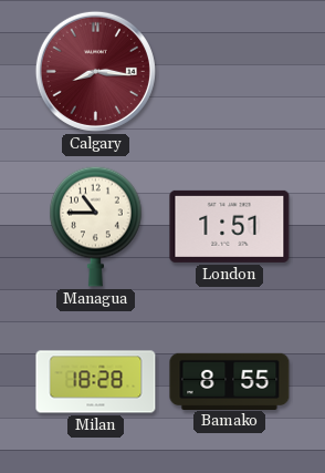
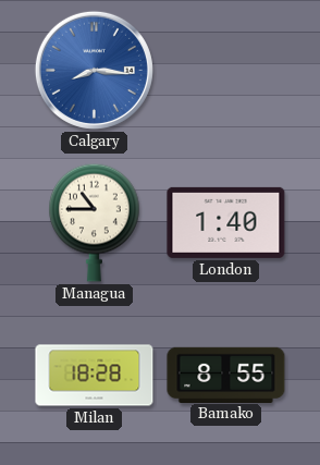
Calgary dial: burgundy -> blue
London: 1:51 -> 1:40
